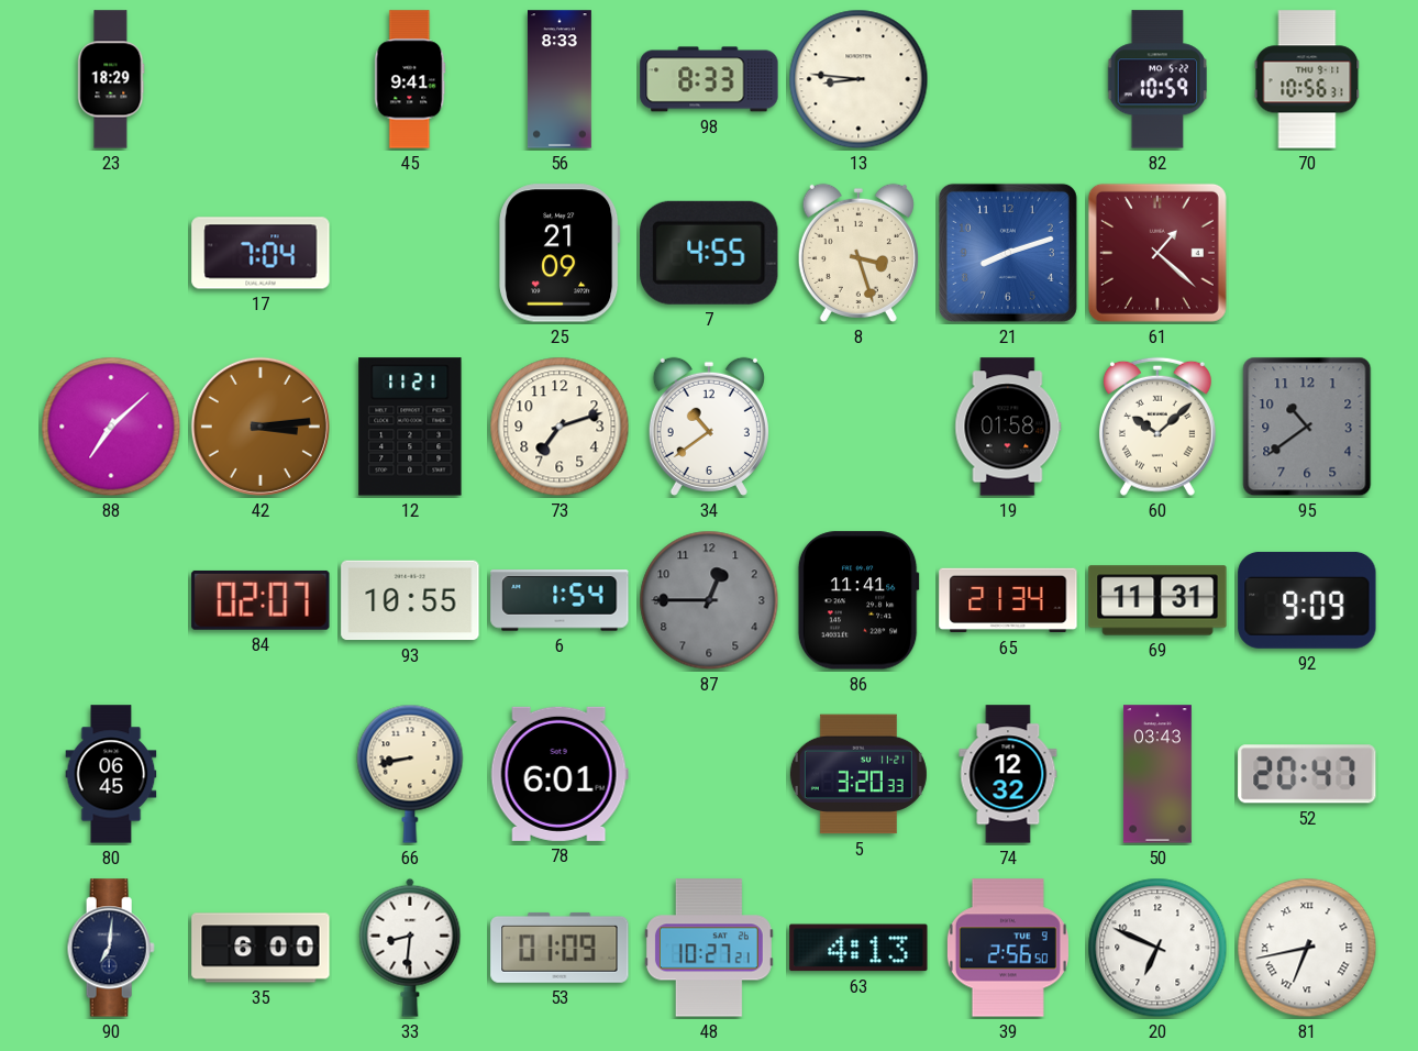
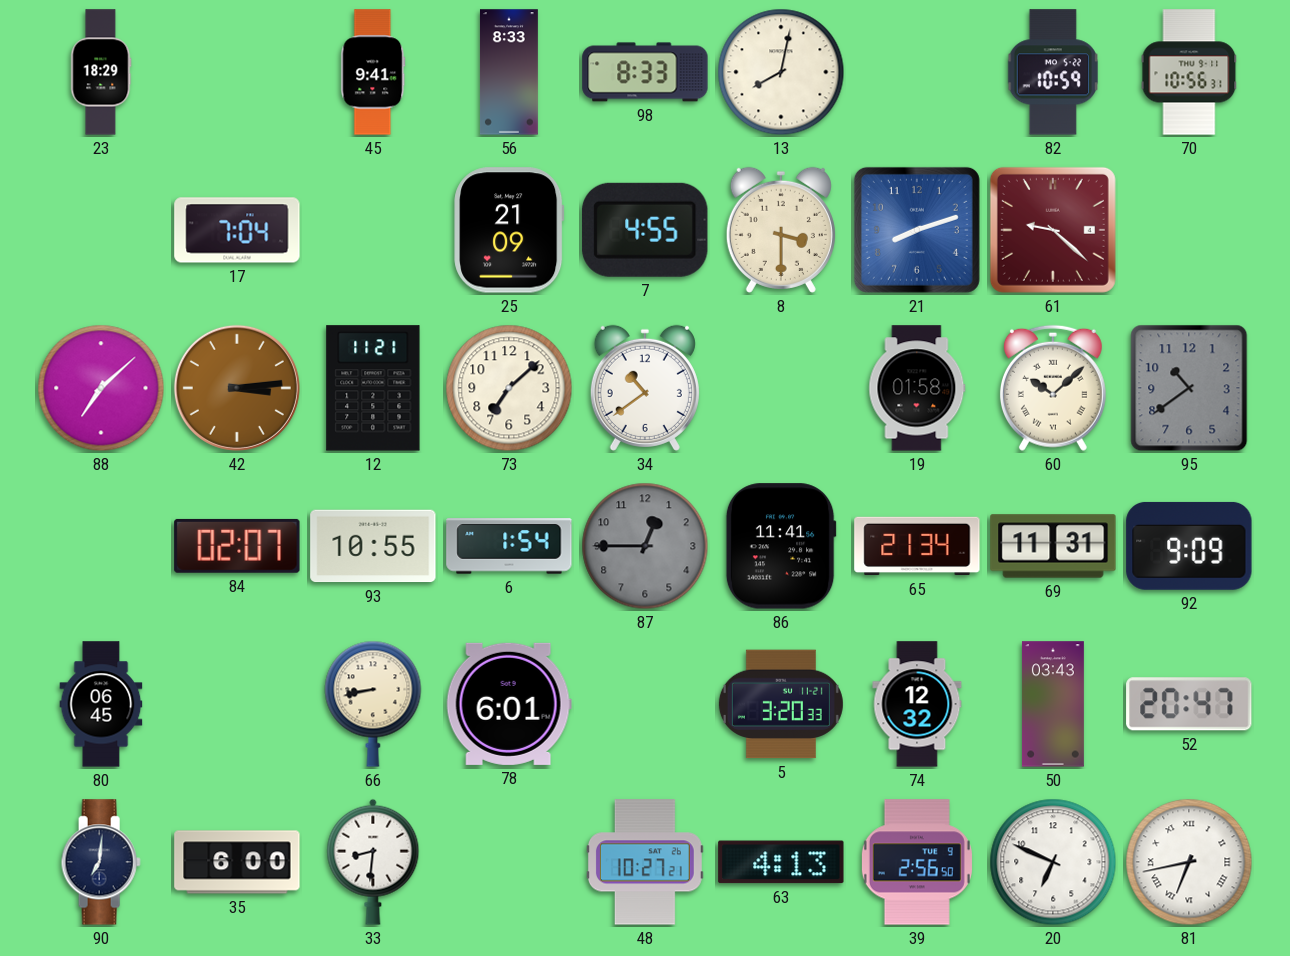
13: 8:46 -> 8:02
8: 3:27 -> 3:30
61: 1:22 -> 9:22
73: 7:12 -> 7:08
53: 01:09 -> none
